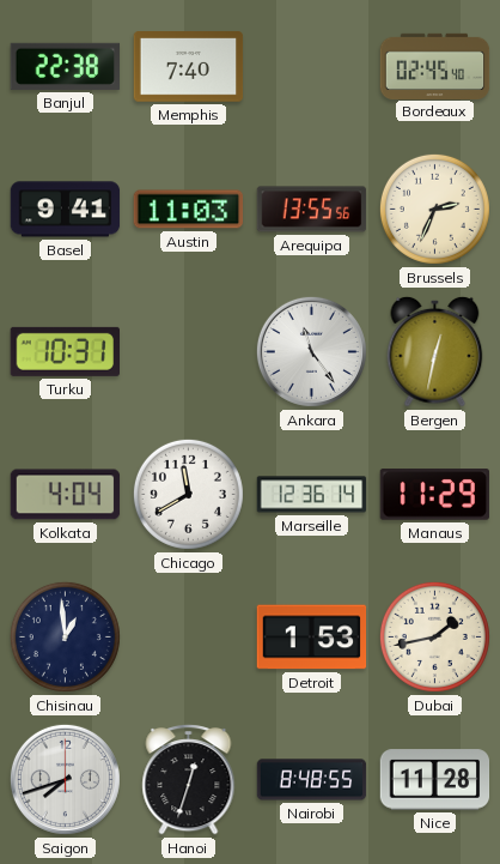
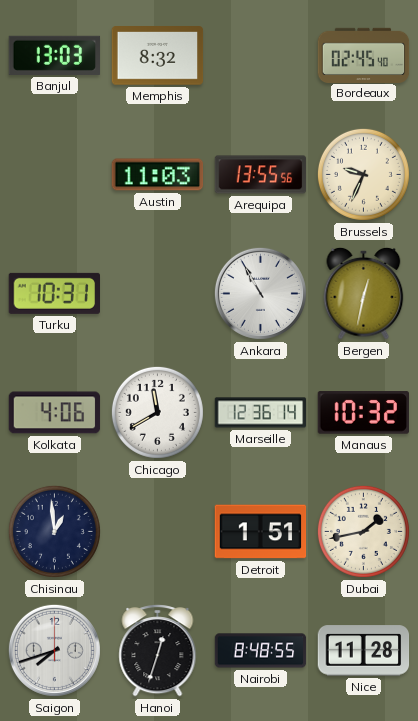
Banjul: 22:38 -> 13:03
Memphis: 7:40 -> 8:32
Basel: 9:41 -> none
Brussels: 2:34 -> 9:34
Ankara: 11:24 -> 10:55
Kolkata: 4:04 -> 4:06
Manaus: 11:29 -> 10:32
Detroit: 1:53 -> 1:51
